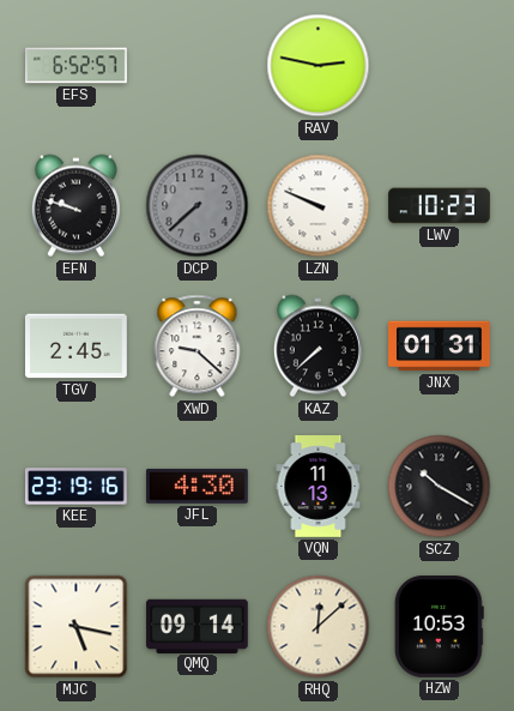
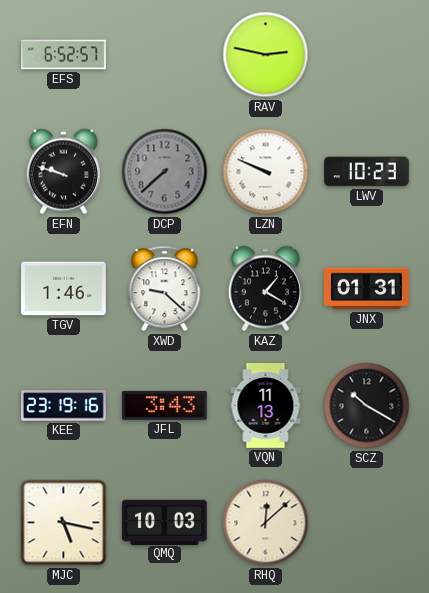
TGV: 2:45 -> 1:46
KAZ: 7:38 -> 1:20
JFL: 4:30 -> 3:43
QMQ: 09:14 -> 10:03
HZW: 10:53 -> none
